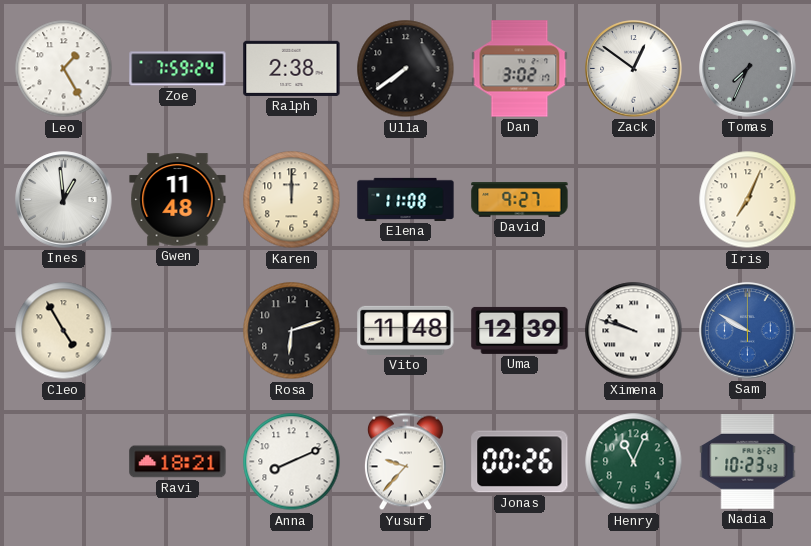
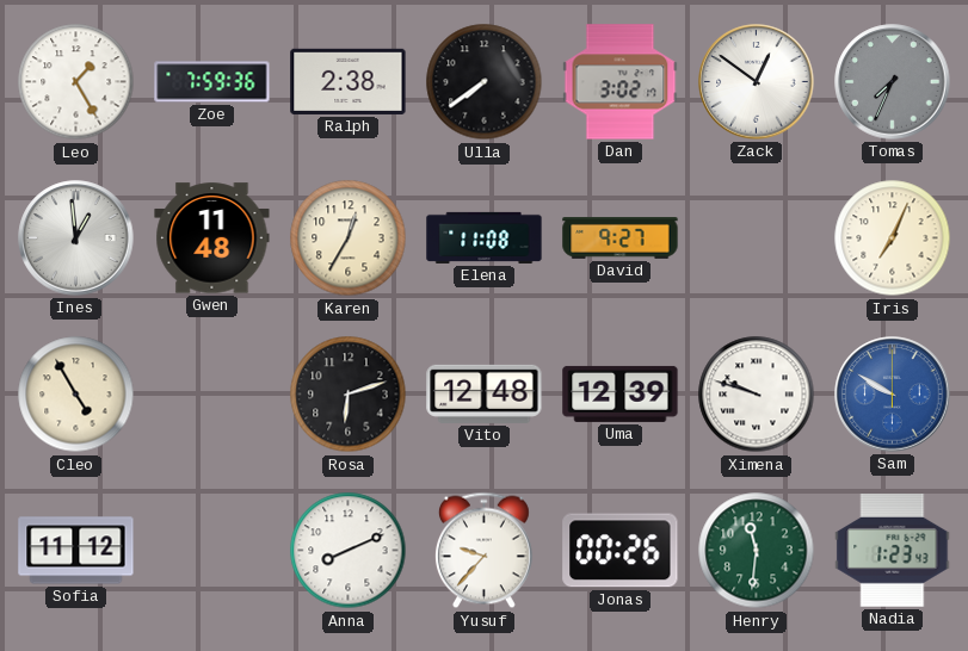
Zoe: 7:59:24 -> 7:59:36
Karen: 12:00 -> 12:35
Vito: 11:48 -> 12:48
Sofia: none -> 11:12
Ravi: 18:21 -> none
Henry: 11:04 -> 11:31
Nadia: 10:23 -> 1:23
